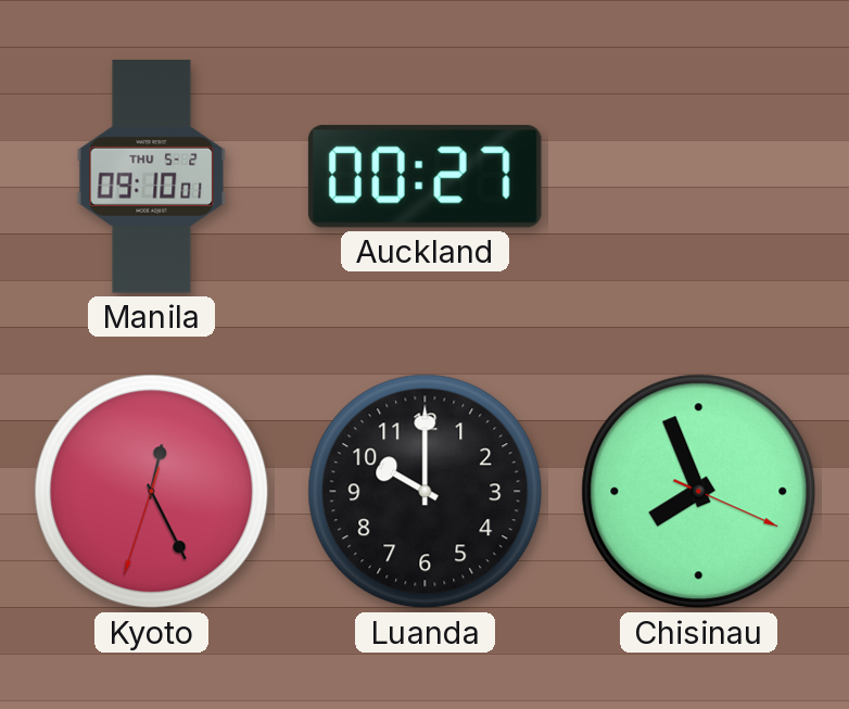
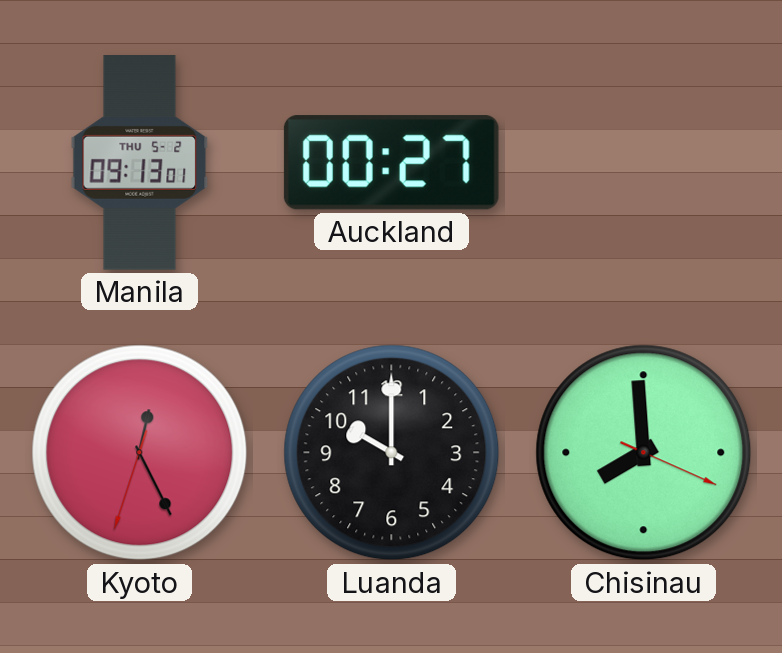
Manila: 09:10 -> 09:13
Chisinau: 7:56 -> 7:59
